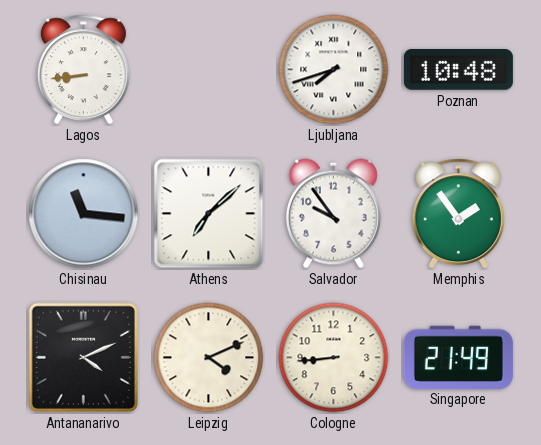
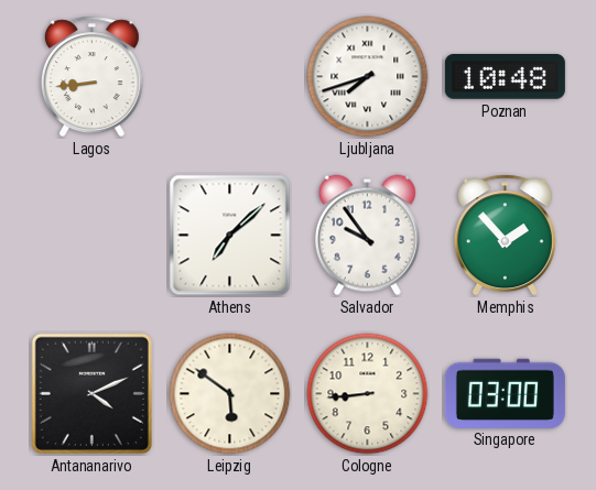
Chisinau: 11:16 -> none
Memphis: 1:54 -> 1:53
Leipzig: 4:11 -> 5:51
Singapore: 21:49 -> 03:00
